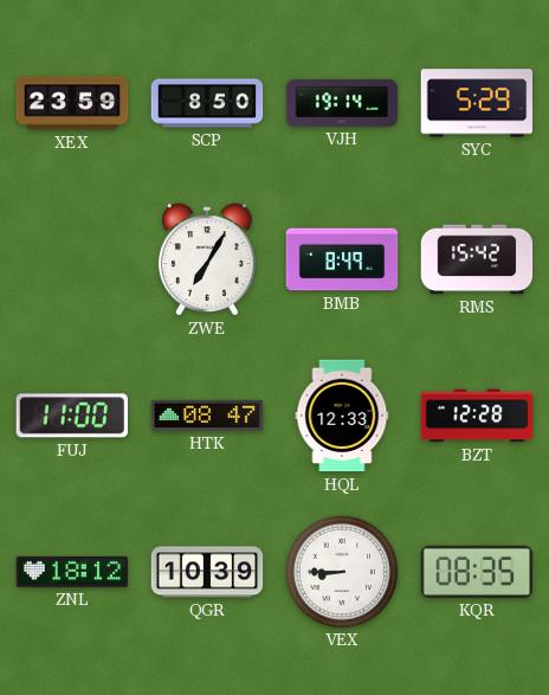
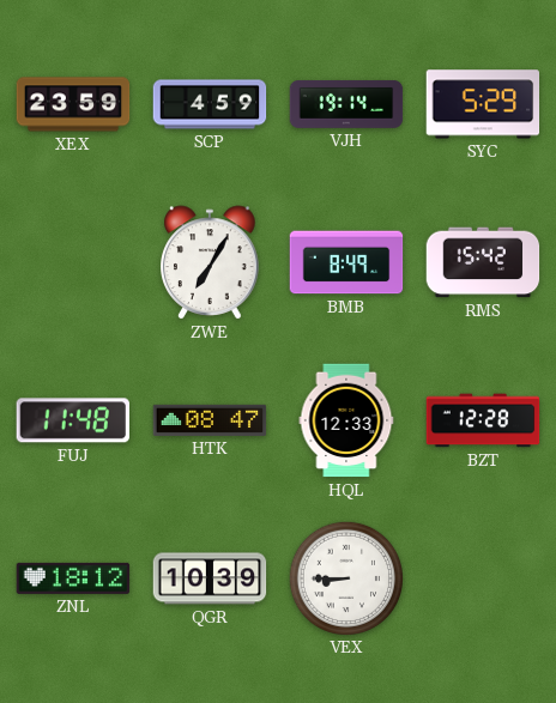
SCP: 8:50 -> 4:59
FUJ: 11:00 -> 11:48
KQR: 08:35 -> none
